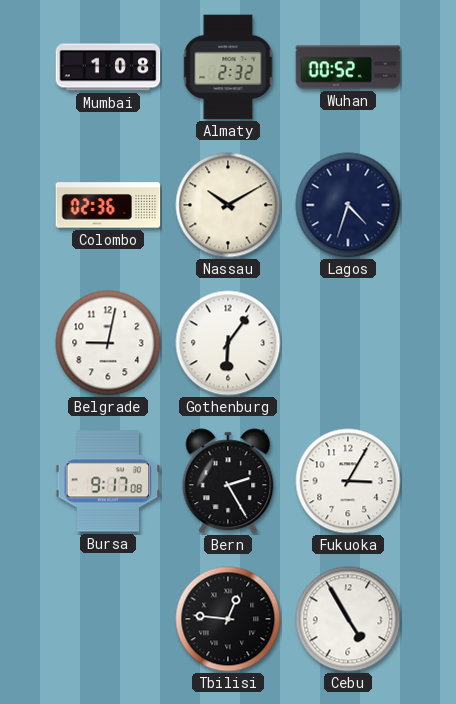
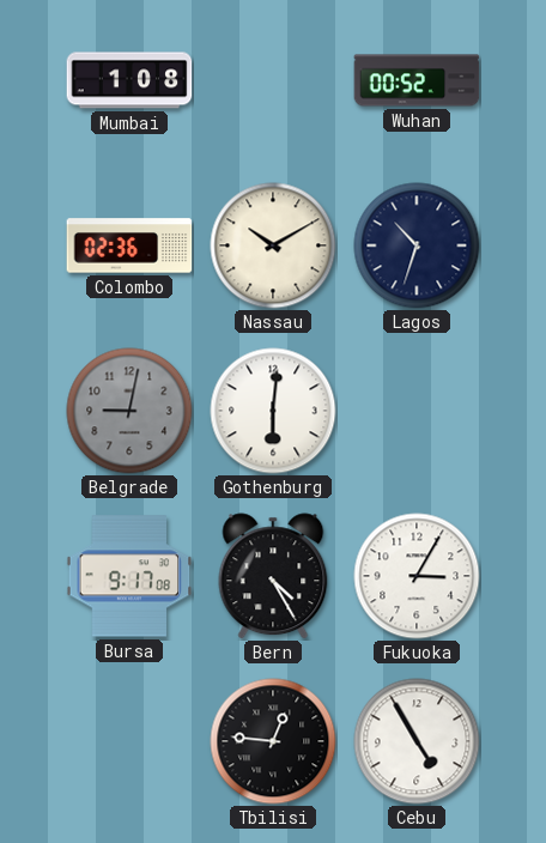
Almaty: 2:32 -> none
Lagos: 4:33 -> 10:33
Belgrade dial: white -> grey
Gothenburg: 6:06 -> 6:01
Bern: 2:25 -> 4:25
